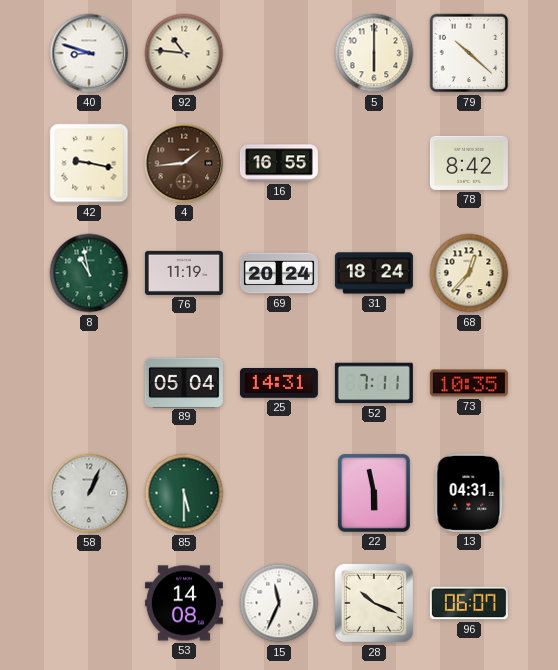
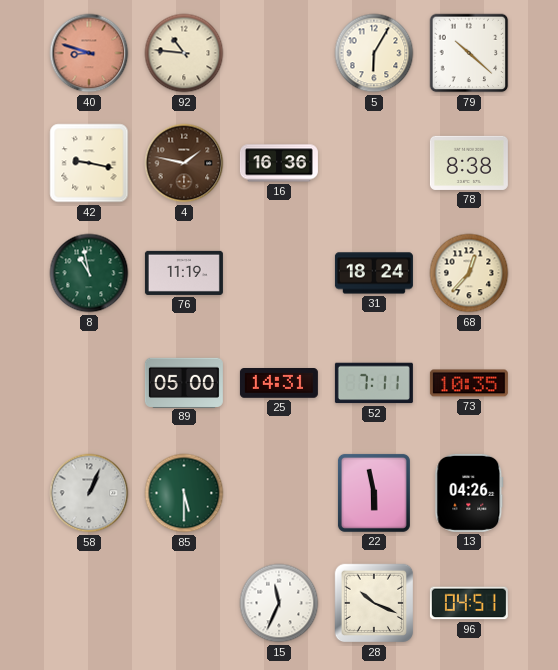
40 dial: white -> salmon
5: 6:00 -> 6:05
4: 1:44 -> 1:47
16: 16:55 -> 16:36
78: 8:42 -> 8:38
69: 20:24 -> none
89: 05:04 -> 05:00
13: 04:31 -> 04:26
53: 14:08 -> none
96: 06:07 -> 04:51
